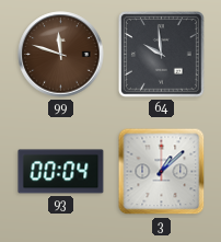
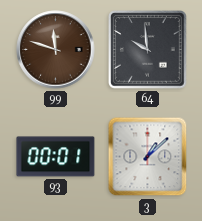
93: 00:04 -> 00:01
